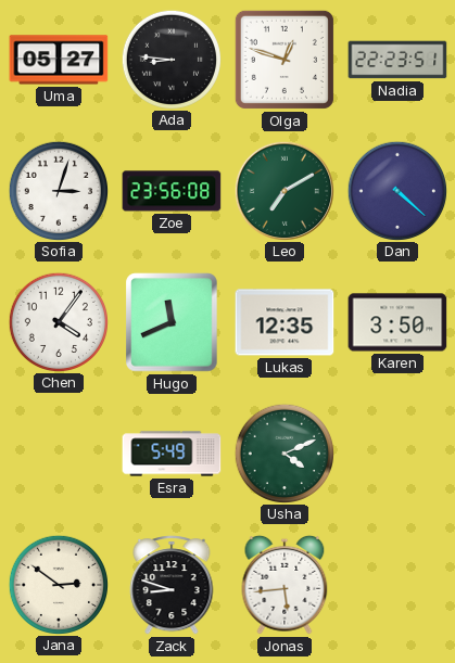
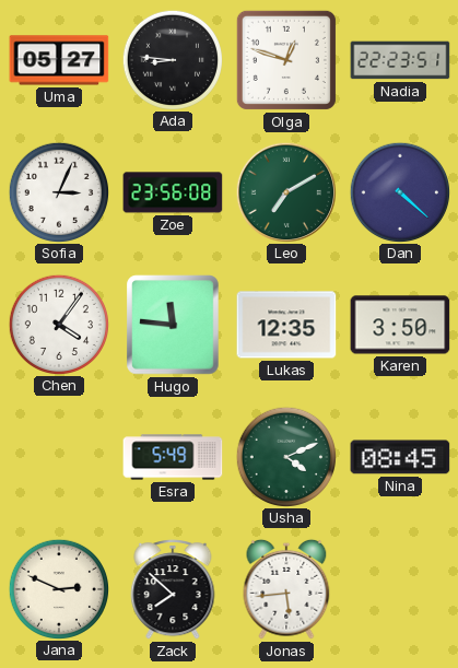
Sofia: 3:03 -> 3:04
Hugo: 11:41 -> 11:46
Nina: none -> 08:45
Jana: 2:51 -> 2:49
Zack: 8:48 -> 7:52
